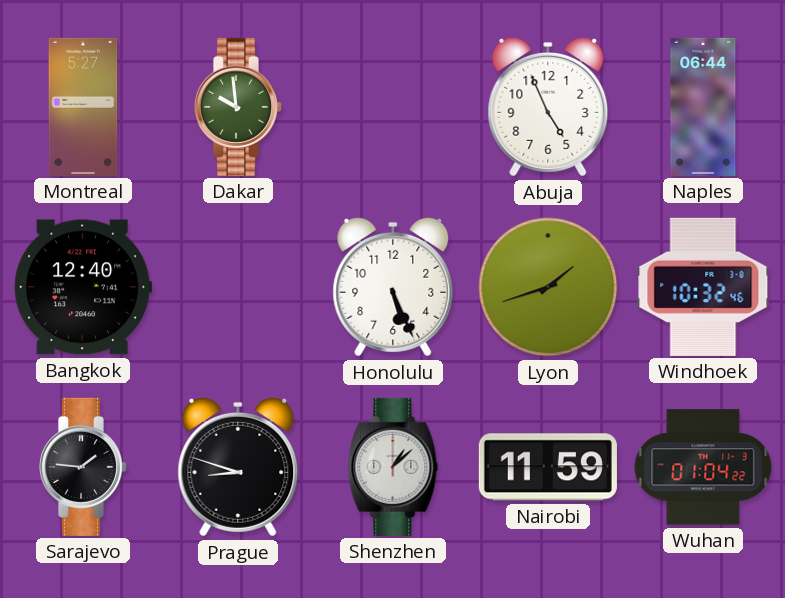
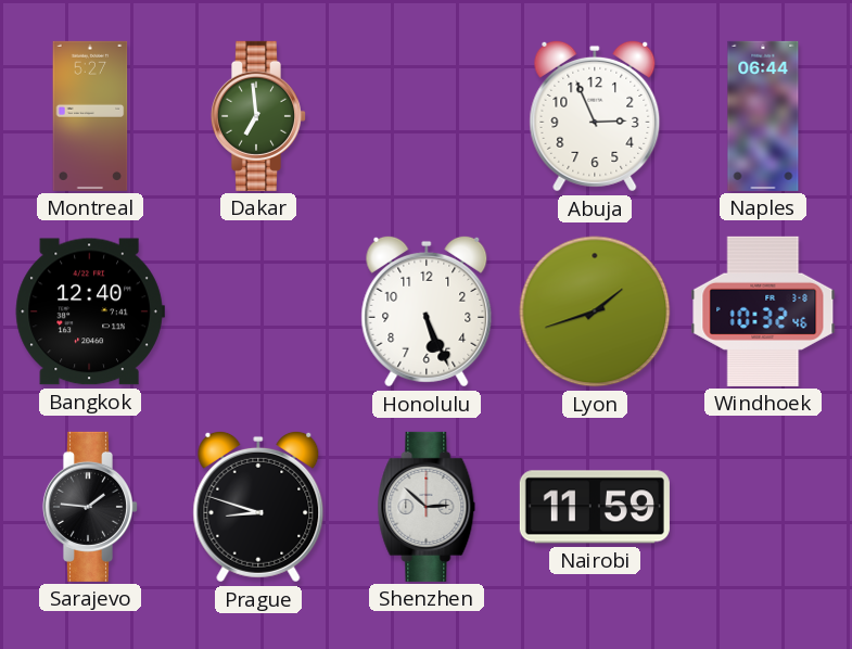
Dakar: 9:59 -> 6:59
Abuja: 4:56 -> 2:56
Shenzhen: 1:08 -> 2:52
Wuhan: 01:04 -> none
